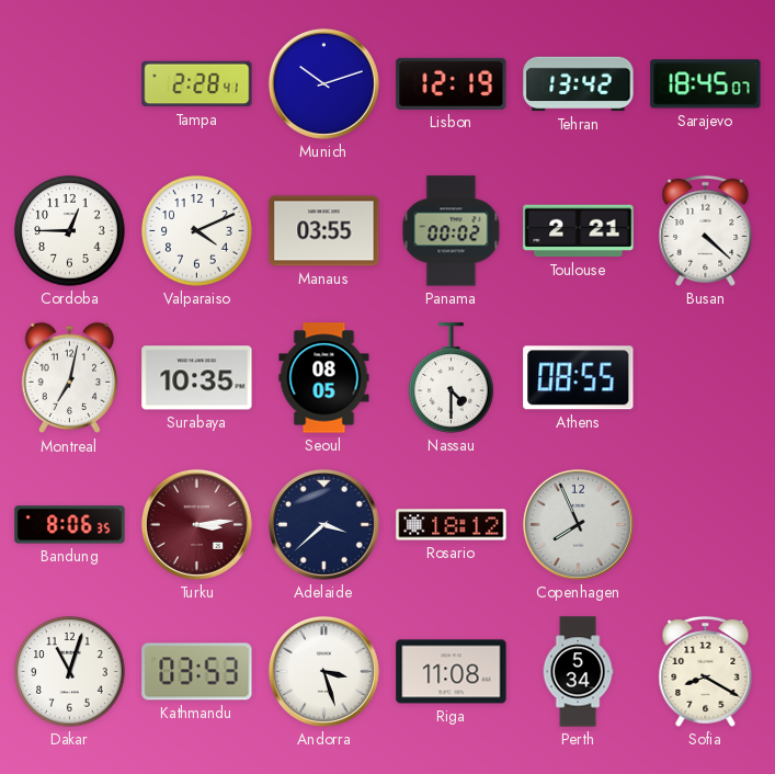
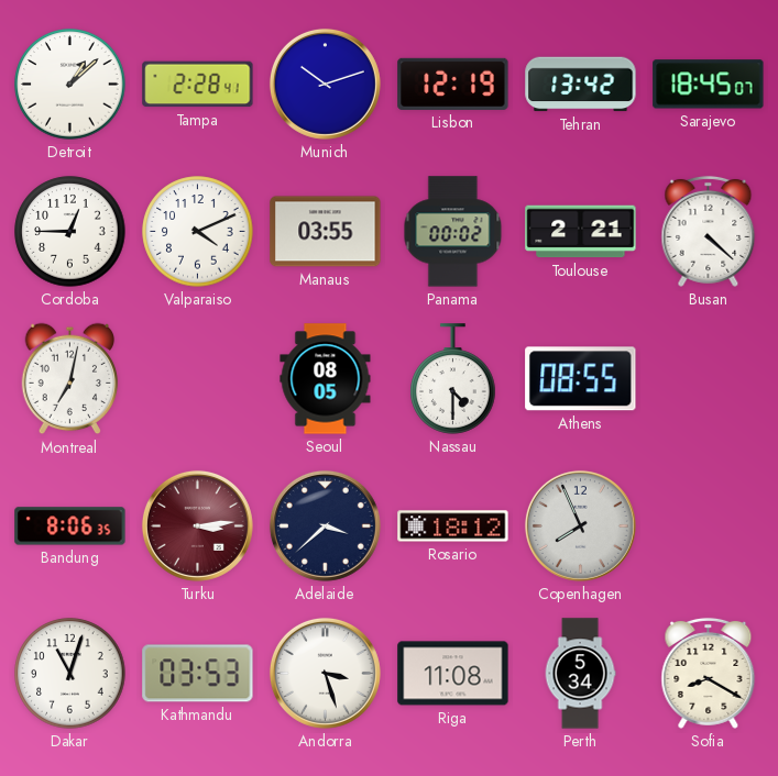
Detroit: none -> 1:08
Surabaya: 10:35 -> none
